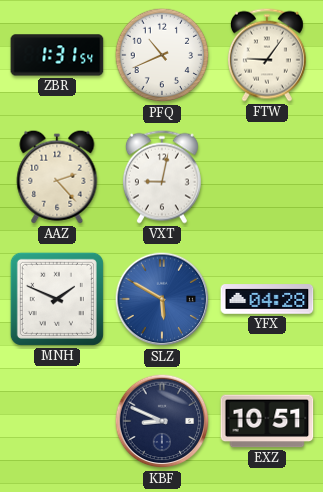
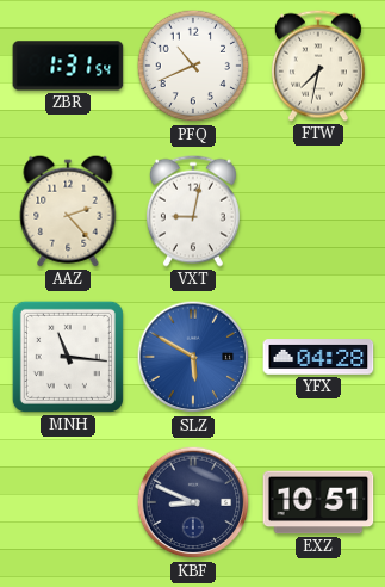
FTW: 9:06 -> 7:32
MNH: 1:49 -> 11:16
